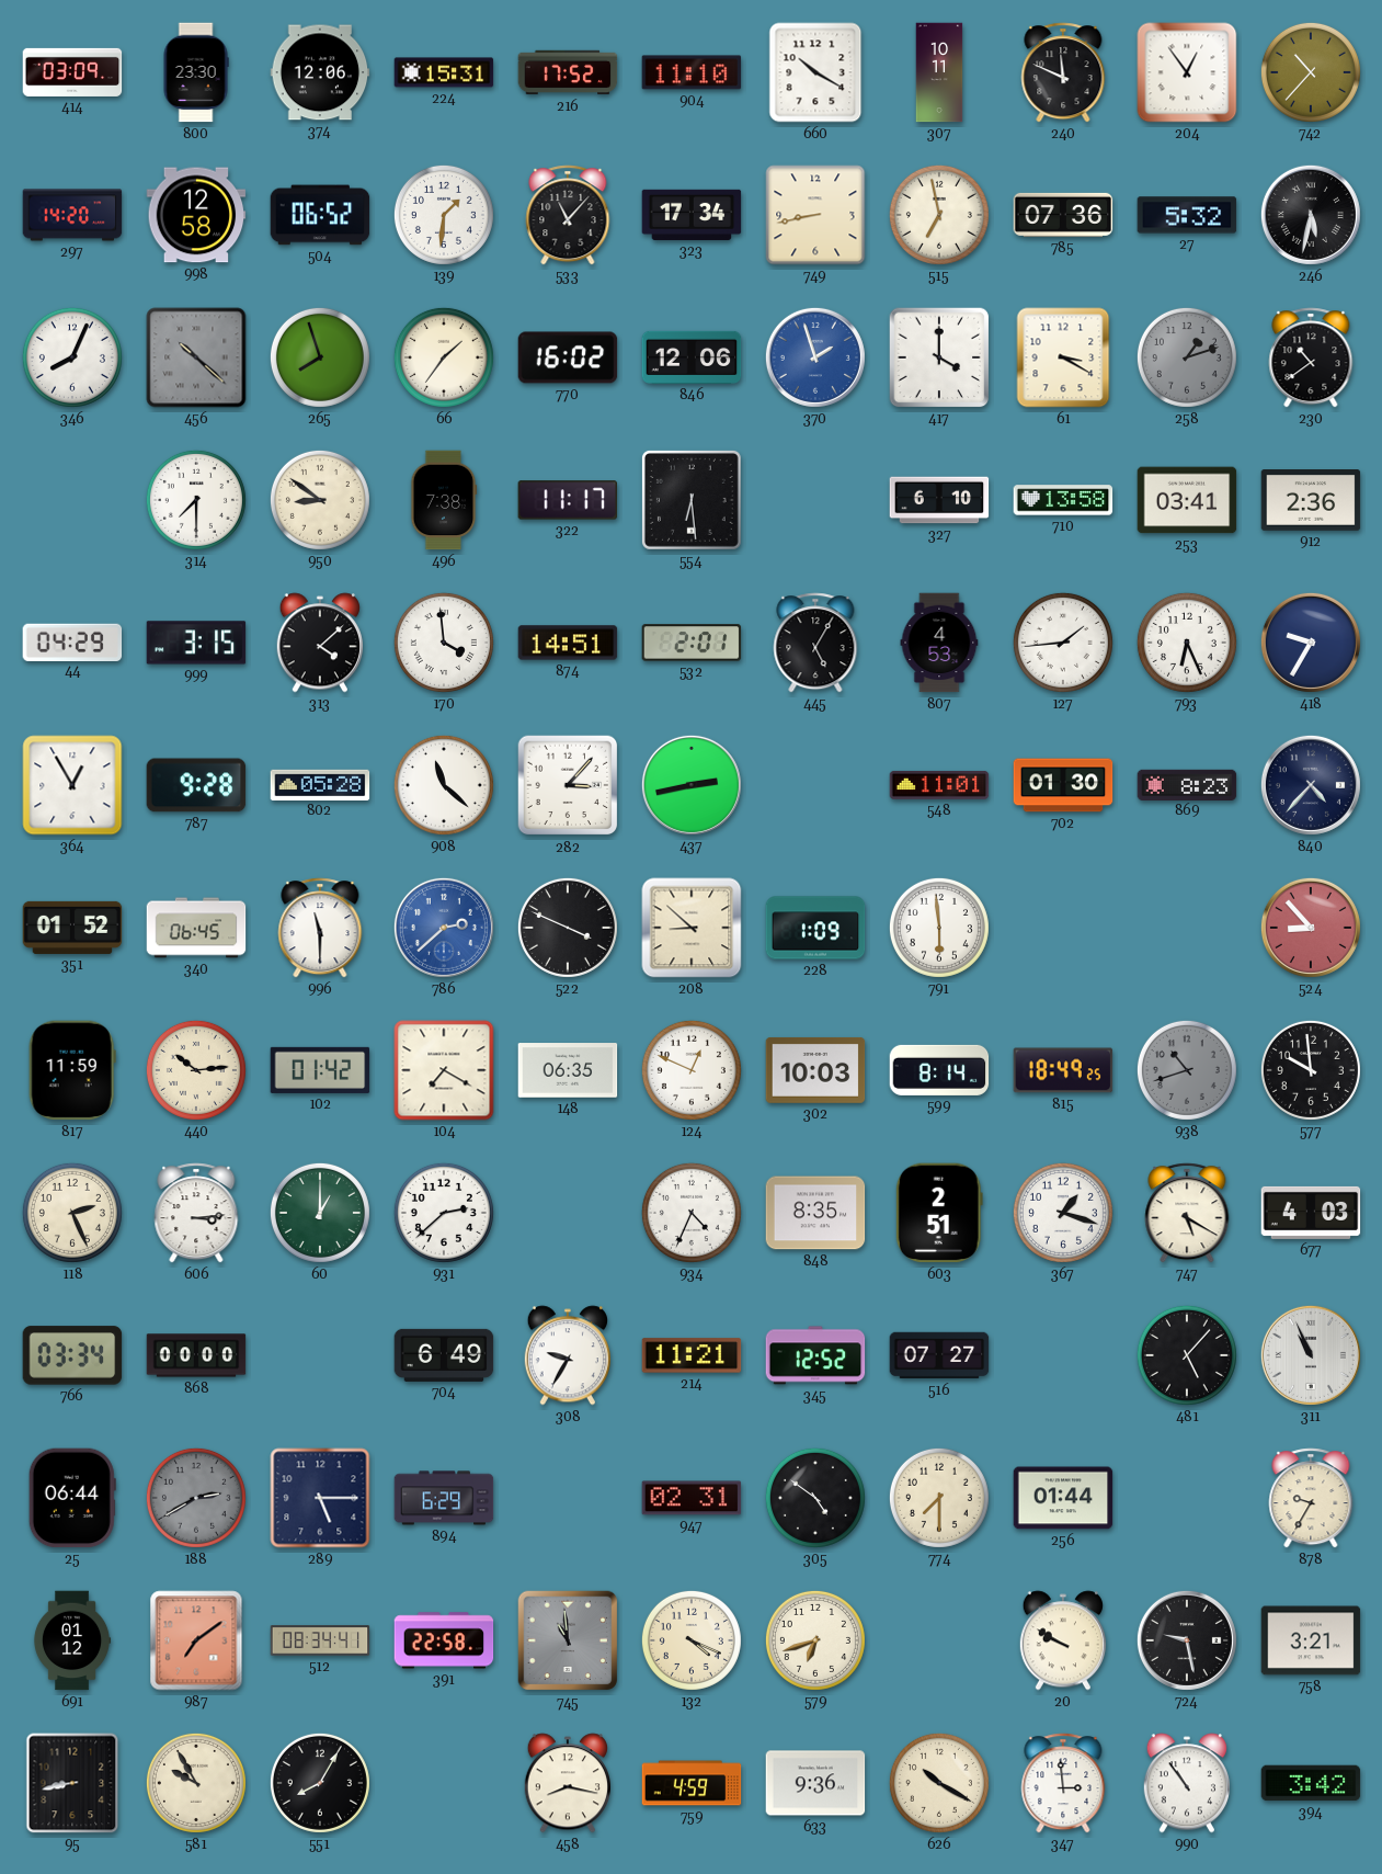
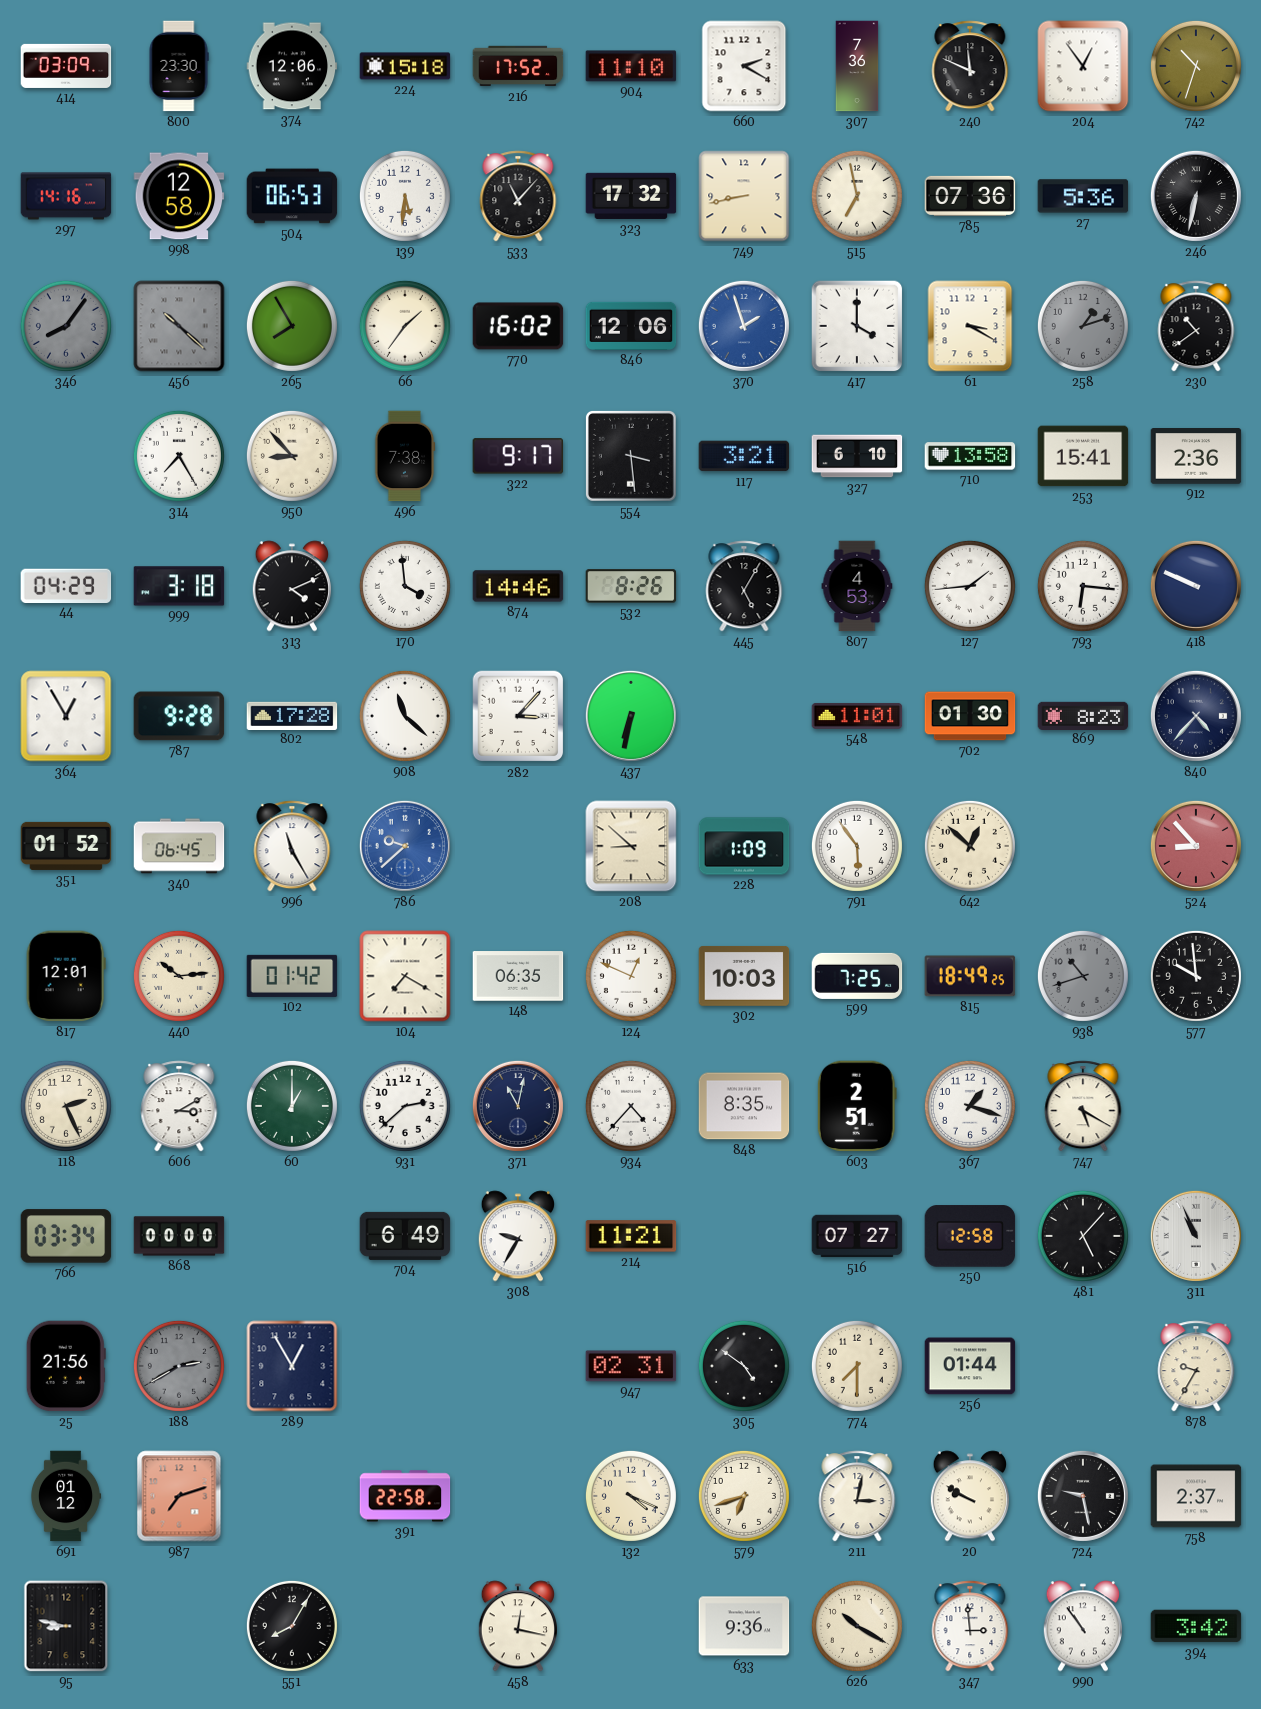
224: 15:31 -> 15:18
660: 10:20 -> 2:20
307: 10:11 -> 7:36
742: 10:37 -> 10:33
297: 14:20 -> 14:16
504: 06:52 -> 06:53
139: 1:31 -> 5:31
323: 17:34 -> 17:32
27: 5:32 -> 5:36
246: 5:32 -> 6:32
346: 8:04 -> 8:06
346 dial: white -> grey
265: 7:57 -> 7:55
314: 7:30 -> 7:25
950: 8:51 -> 8:53
322: 11:17 -> 9:17
554: 6:29 -> 3:29
117: none -> 3:21
253: 03:41 -> 15:41
999: 3:15 -> 3:18
313: 4:08 -> 4:11
874: 14:51 -> 14:46
532: 2:01 -> 8:26
793: 6:26 -> 6:16
418: 9:35 -> 9:49
802: 05:28 -> 17:28
437: 2:43 -> 6:32
996: 11:30 -> 11:25
786: 2:38 -> 9:38
522: 3:49 -> none
791: 5:59 -> 5:54
642: none -> 12:52
817: 11:59 -> 12:01
599: 8:14 -> 7:25
606: 3:14 -> 3:10
371: none -> 11:02
934: 4:34 -> 4:37
677: 4:03 -> none
345: 12:52 -> none
250: none -> 12:58
25: 06:44 -> 21:56
289: 5:15 -> 12:55
894: 6:29 -> none
987: 7:09 -> 7:12
512: 08:34 -> none
745: 10:59 -> none
211: none -> 3:02
758: 3:21 -> 2:37
95: 8:43 -> 8:47
581: 9:55 -> none
458: 8:17 -> 12:17
759: 4:59 -> none
